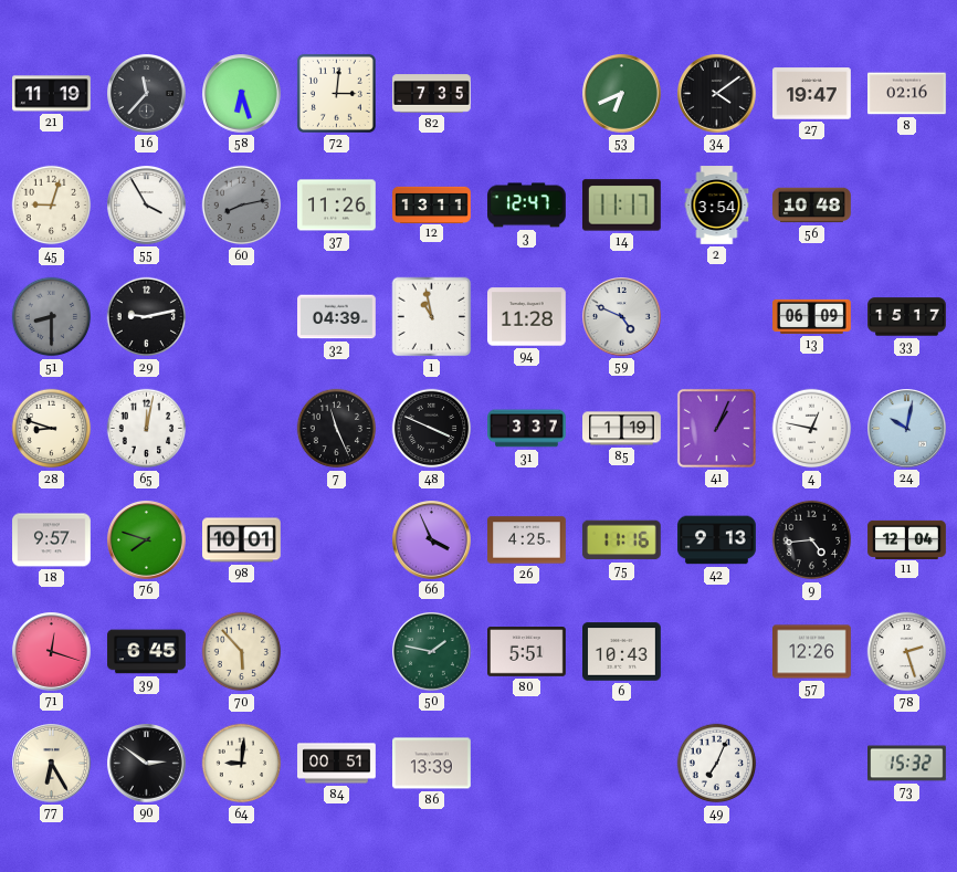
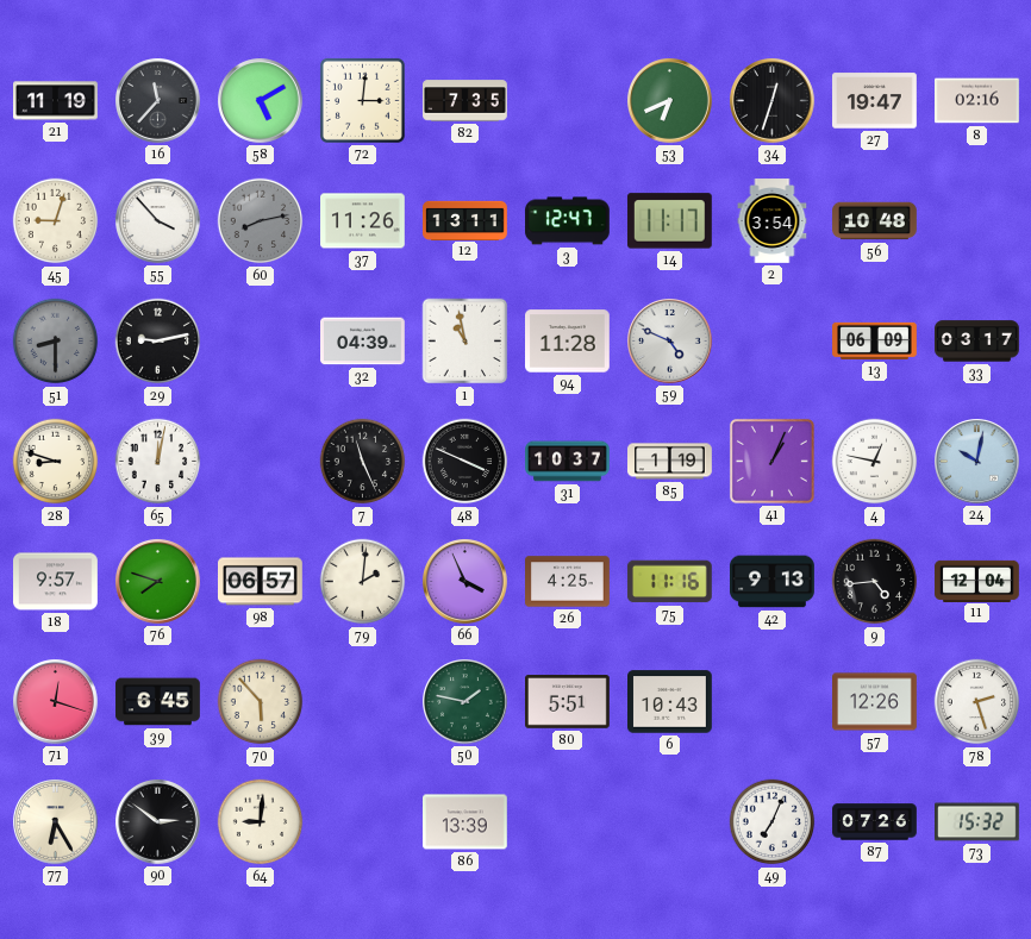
58: 6:27 -> 5:10
34: 4:09 -> 12:33
55: 3:55 -> 3:53
33: 15:17 -> 03:17
31: 3:37 -> 10:37
98: 10:01 -> 06:57
79: none -> 2:01
84: 00:51 -> none
87: none -> 07:26
